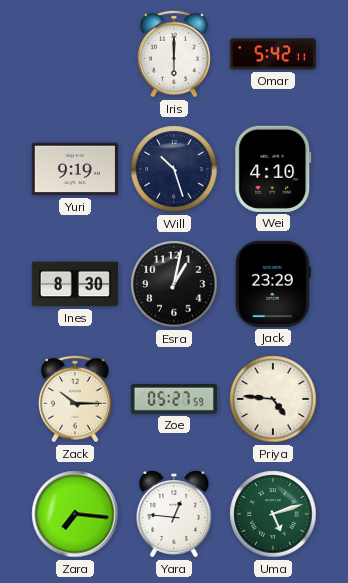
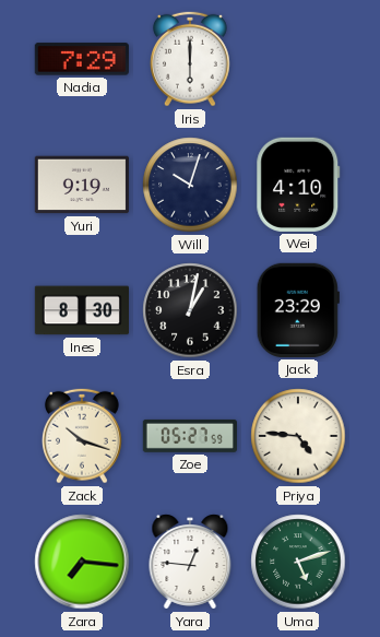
Nadia: none -> 7:29
Omar: 5:42 -> none
Will: 10:27 -> 10:03
Zack: 10:15 -> 10:18
